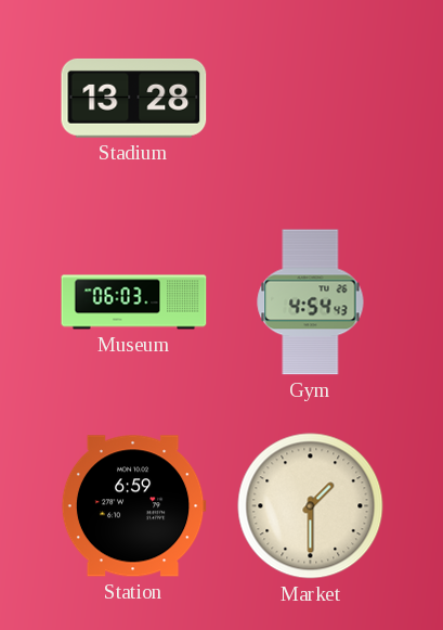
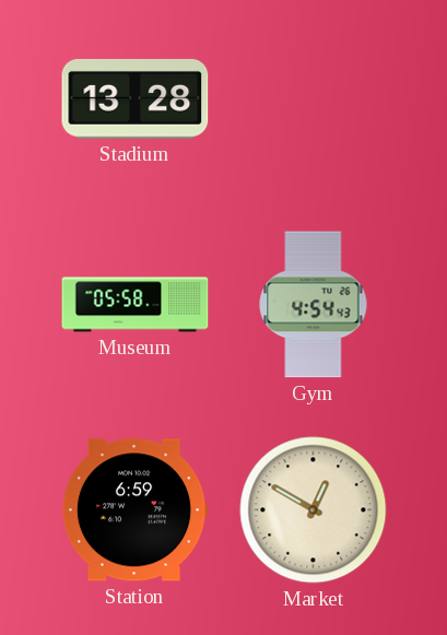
Museum: 06:03 -> 05:58
Market: 1:30 -> 12:50
